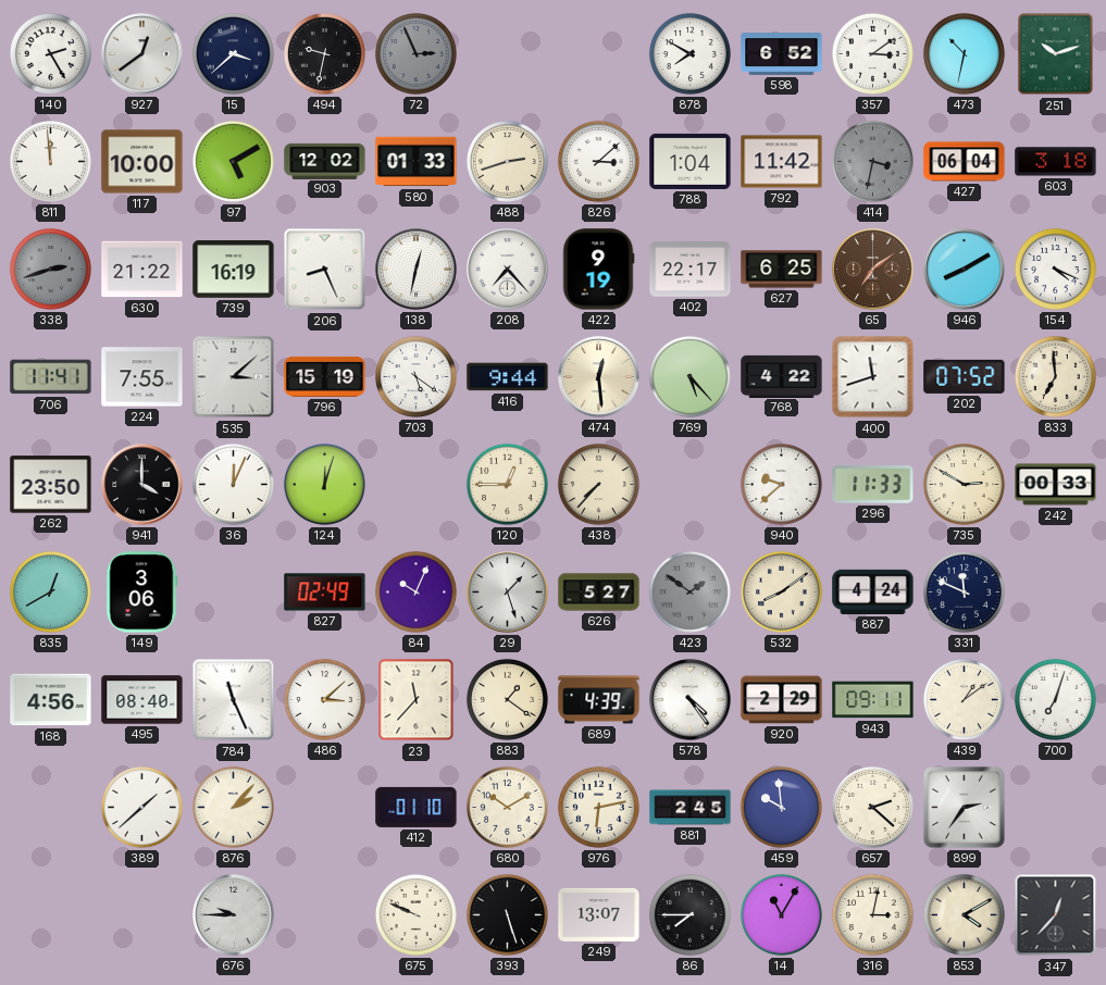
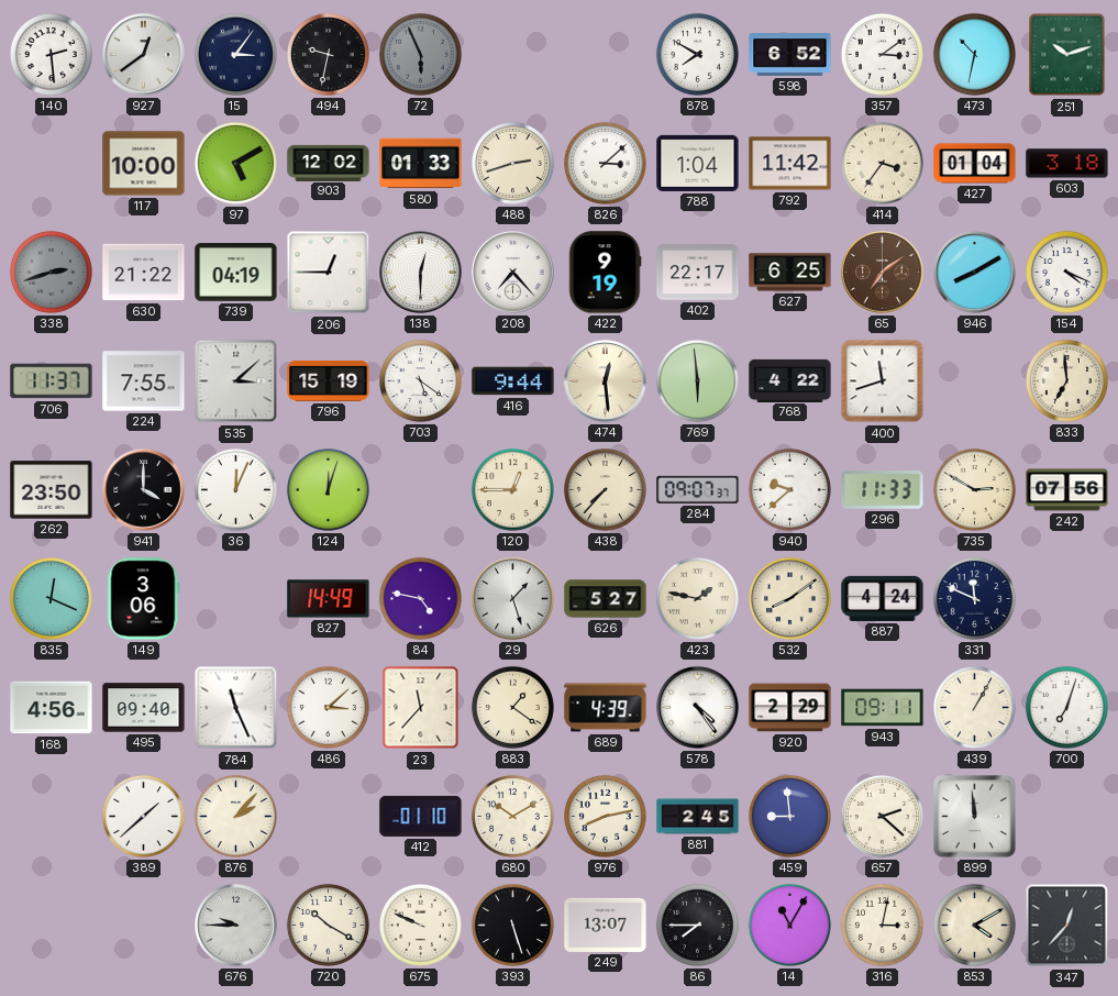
140: 2:25 -> 2:29
15: 3:38 -> 3:06
72: 2:56 -> 5:56
811: 11:59 -> none
414: 3:32 -> 3:36
414 dial: grey -> cream
427: 06:04 -> 01:04
739: 16:19 -> 04:19
206: 8:26 -> 12:45
138: 12:32 -> 12:30
706: 11:41 -> 11:37
769: 5:23 -> 5:59
202: 07:52 -> none
284: none -> 09:07
242: 00:33 -> 07:56
835: 12:40 -> 12:19
827: 02:49 -> 14:49
84: 10:04 -> 4:47
423: 1:51 -> 1:47
423 dial: grey -> cream
495: 08:40 -> 09:40
439: 1:09 -> 1:05
976: 6:13 -> 8:13
459: 9:59 -> 8:59
899: 2:36 -> 11:59
720: none -> 10:20
